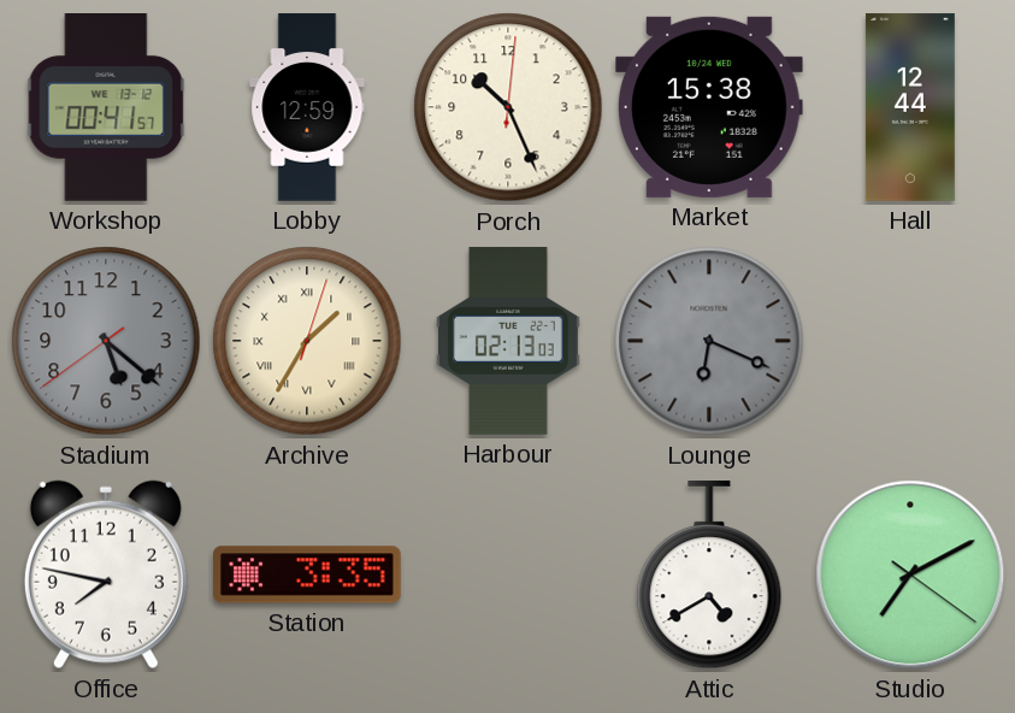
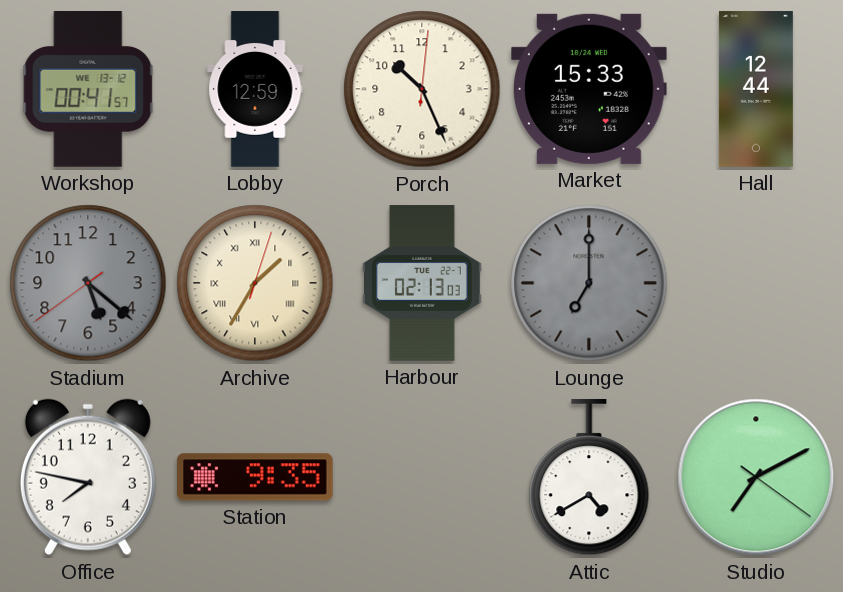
Market: 15:38 -> 15:33
Lounge: 6:19 -> 7:00
Station: 3:35 -> 9:35
